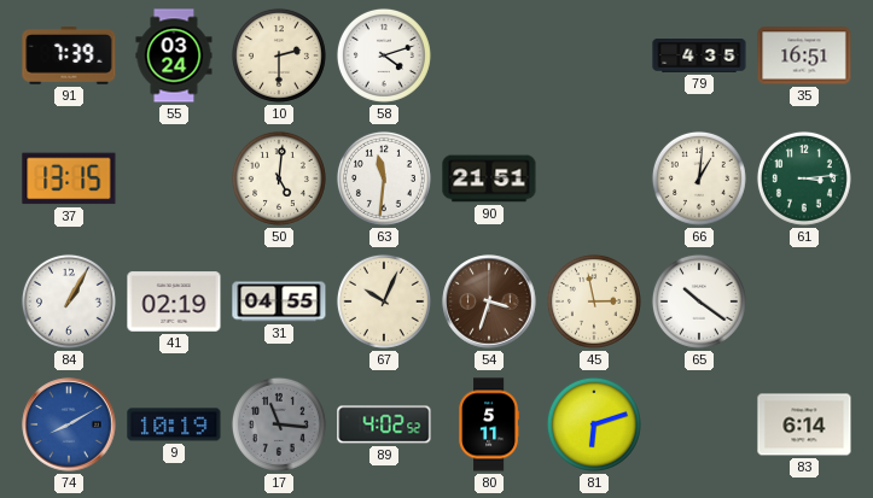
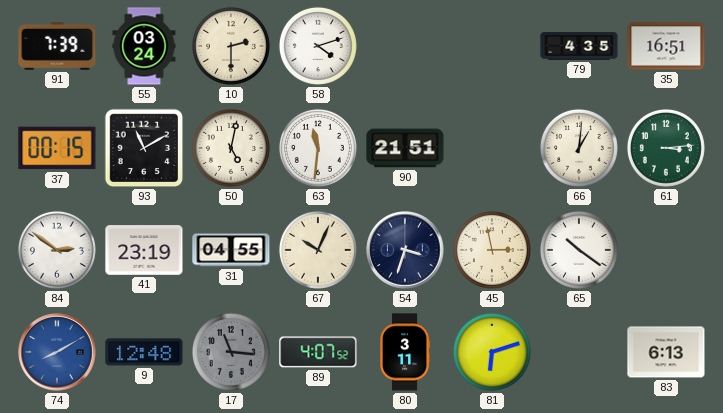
37: 13:15 -> 00:15
93: none -> 11:10
50: 5:01 -> 5:02
84: 1:05 -> 2:51
41: 02:19 -> 23:19
54 dial: brown -> navy
9: 10:19 -> 12:48
89: 4:02 -> 4:07
80: 5:11 -> 3:11
83: 6:14 -> 6:13
